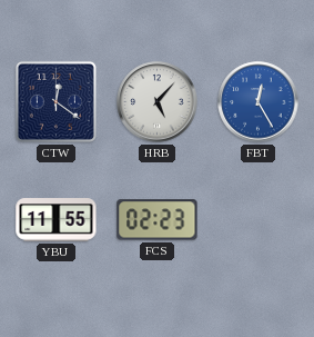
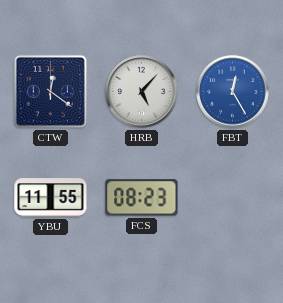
FCS: 02:23 -> 08:23
